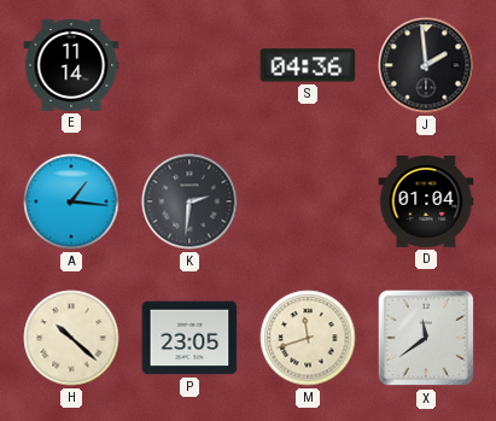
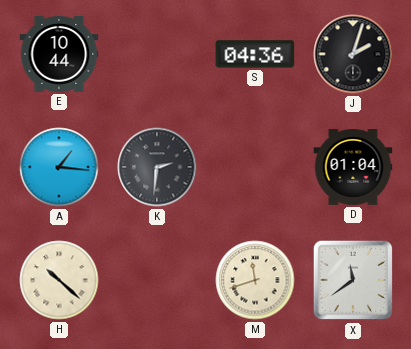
E: 11:14 -> 10:44
J: 1:59 -> 2:03
P: 23:05 -> none
